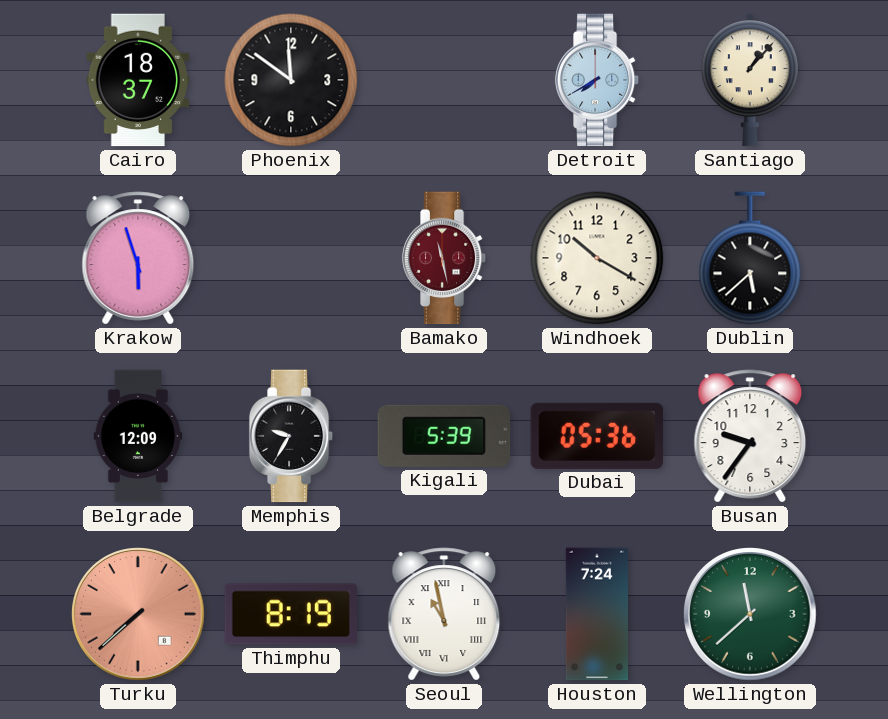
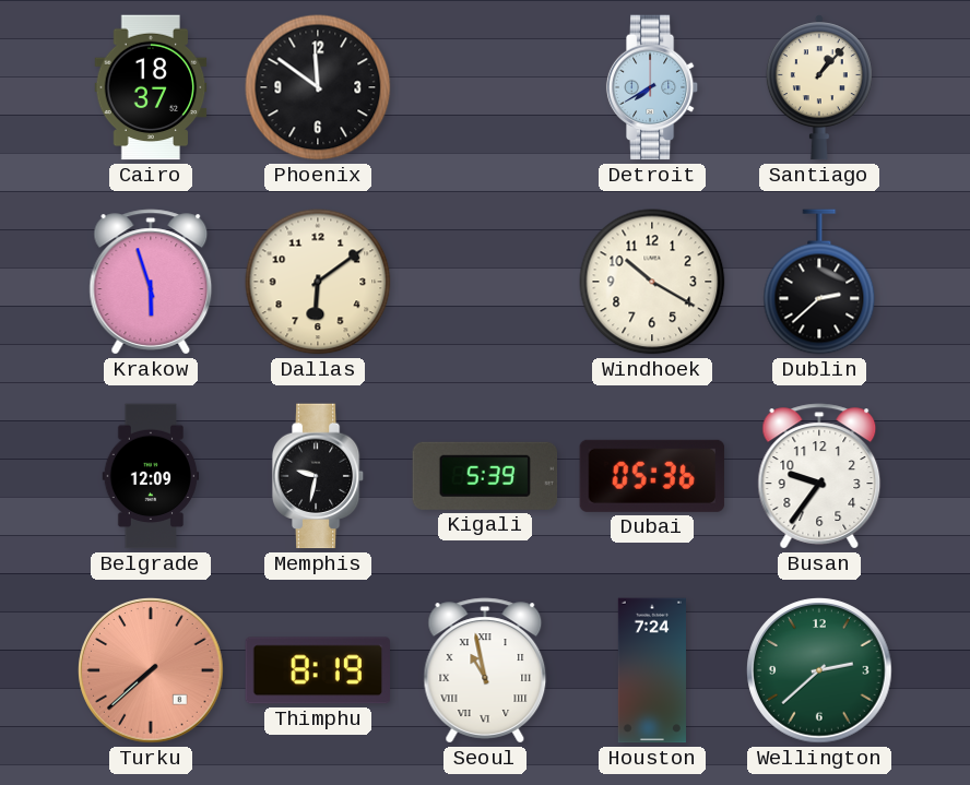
Dallas: none -> 6:09
Bamako: 11:28 -> none
Dublin: 5:38 -> 2:38
Memphis: 9:35 -> 9:32
Wellington: 11:38 -> 2:38
